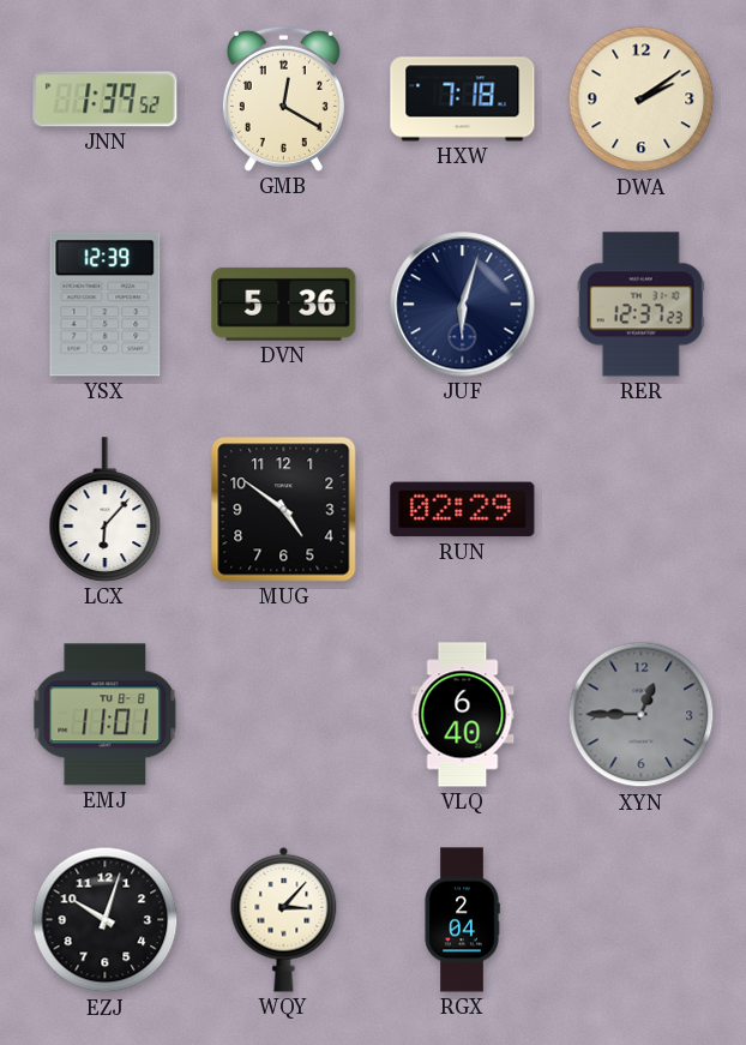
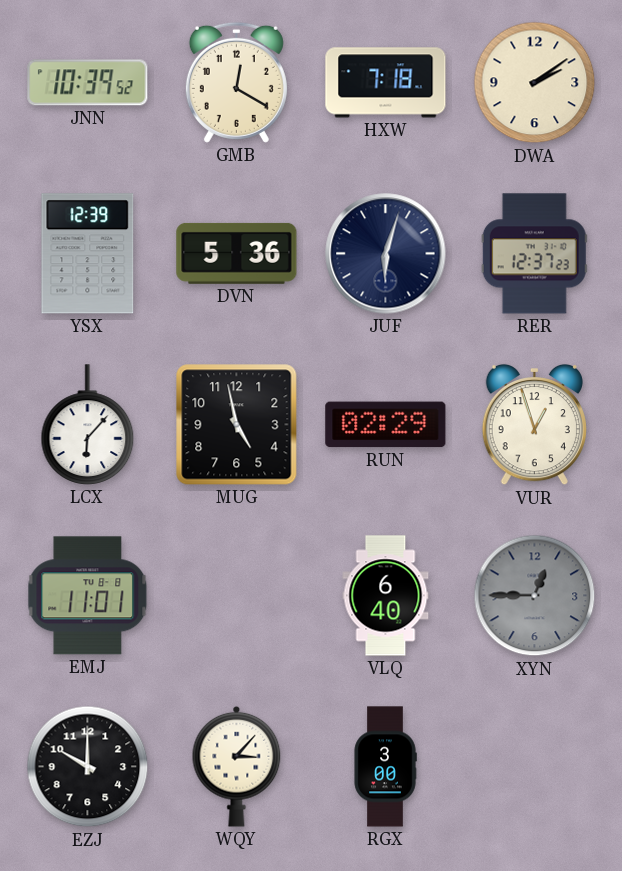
JNN: 1:39 -> 10:39
MUG: 4:51 -> 4:58
VUR: none -> 12:57
EZJ: 10:03 -> 10:00
RGX: 2:04 -> 3:00
